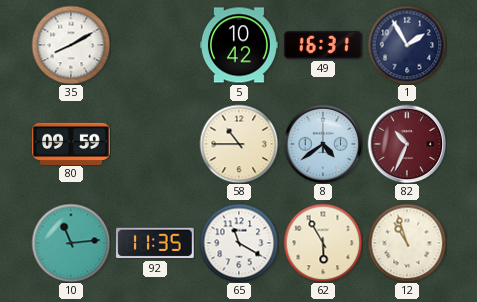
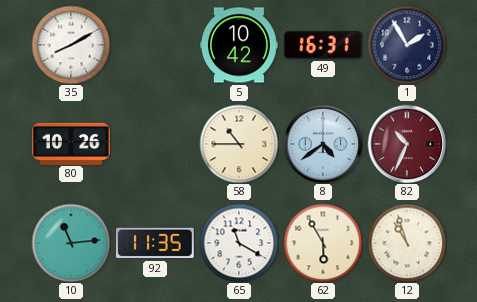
80: 09:59 -> 10:26
